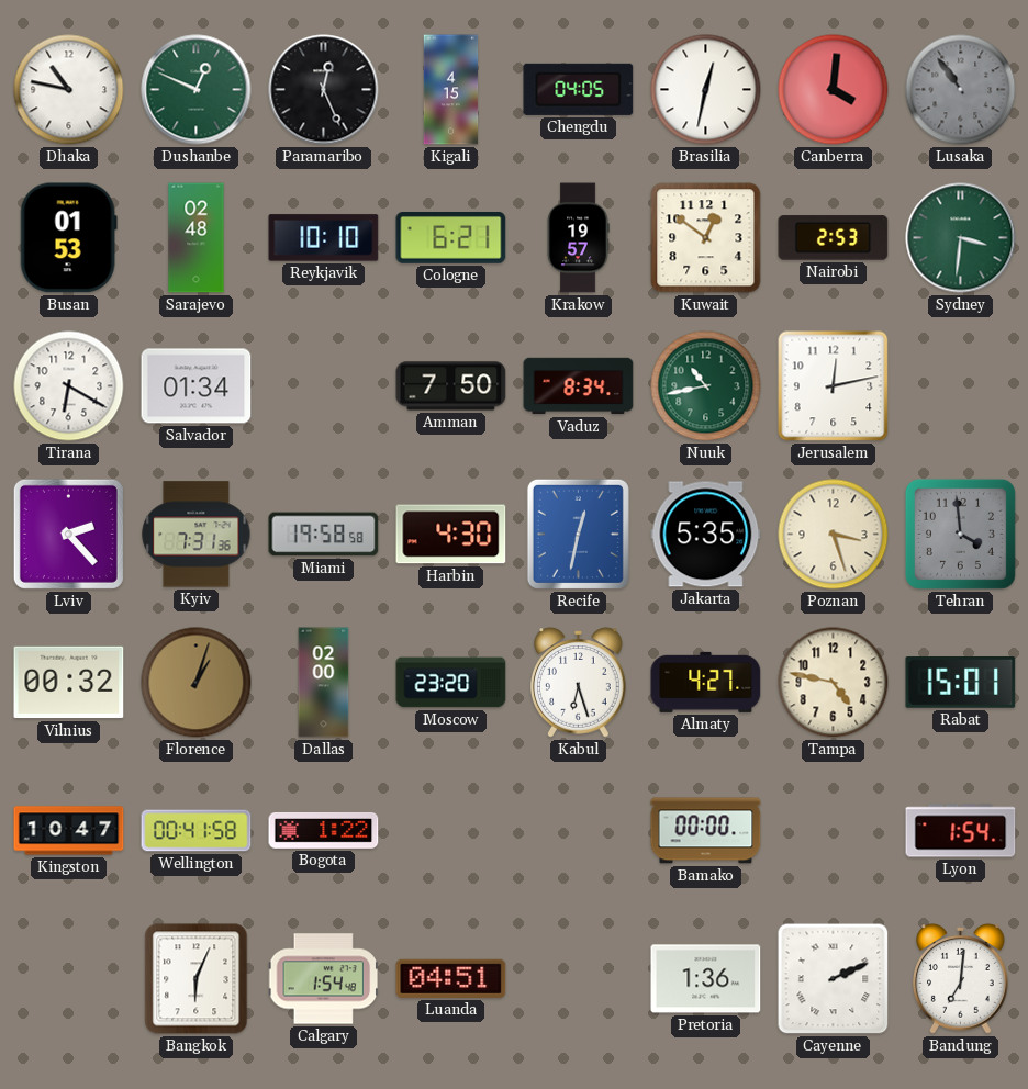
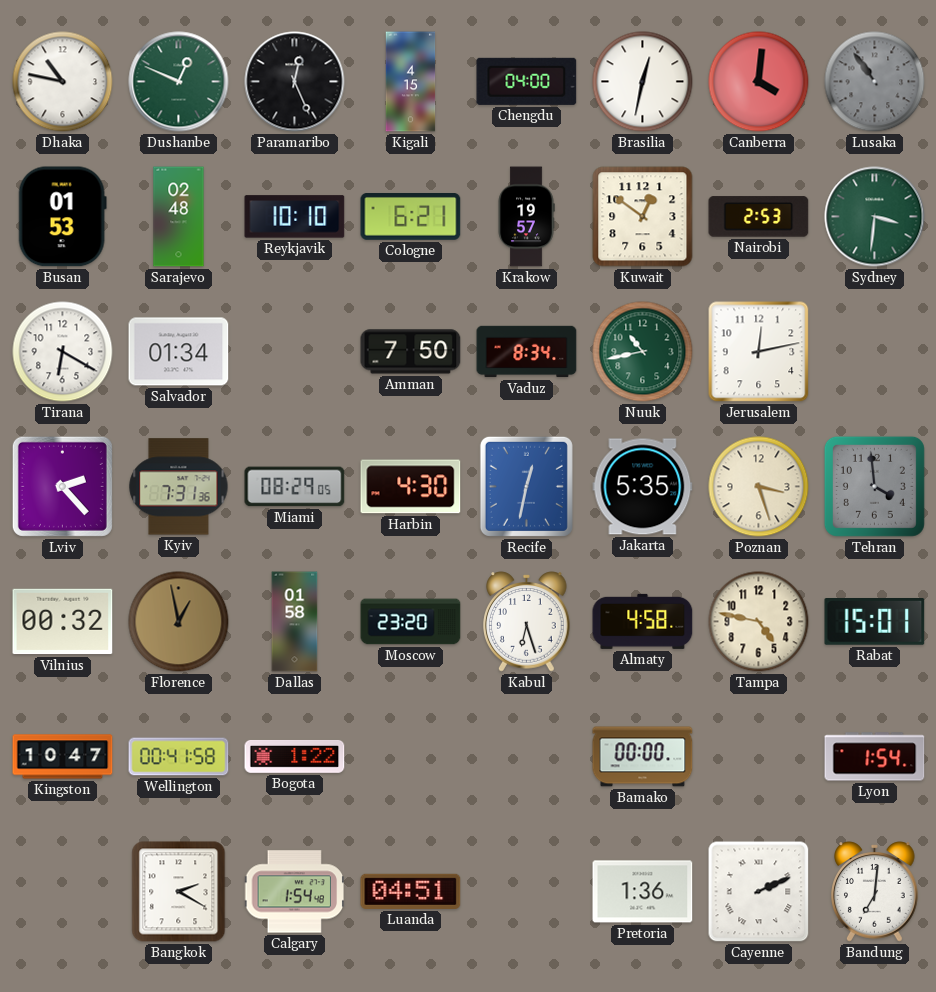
Chengdu: 04:05 -> 04:00
Miami: 19:58 -> 08:29
Florence: 1:03 -> 12:58
Dallas: 02:00 -> 01:58
Almaty: 4:27 -> 4:58
Bangkok: 6:04 -> 2:20
